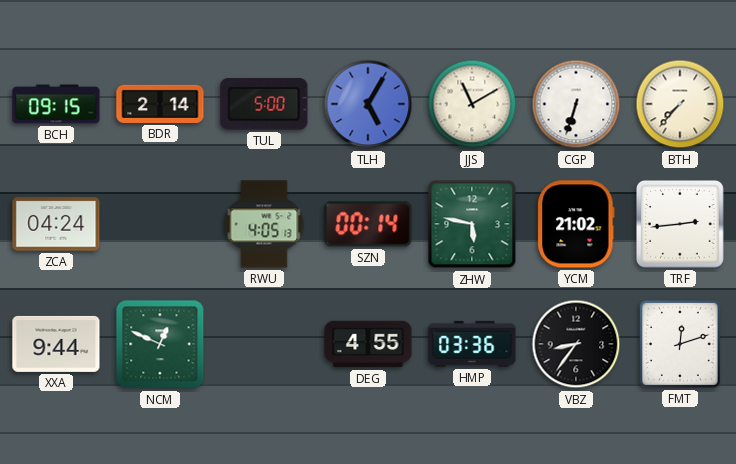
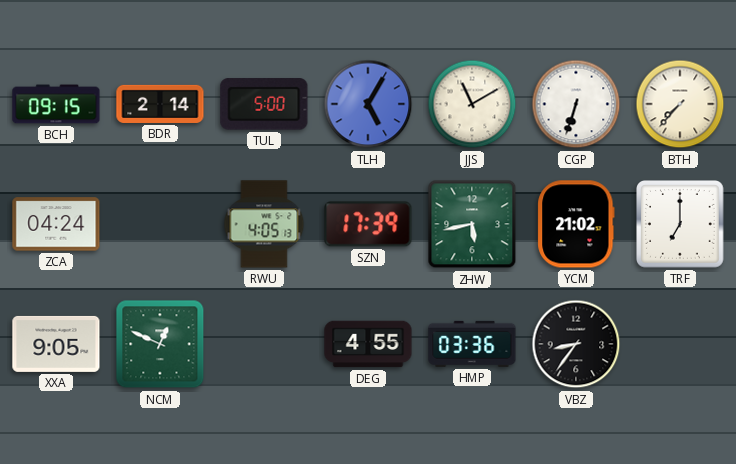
SZN: 00:14 -> 17:39
ZHW: 5:47 -> 5:43
TRF: 2:44 -> 7:00
XXA: 9:44 -> 9:05
FMT: 12:12 -> none
